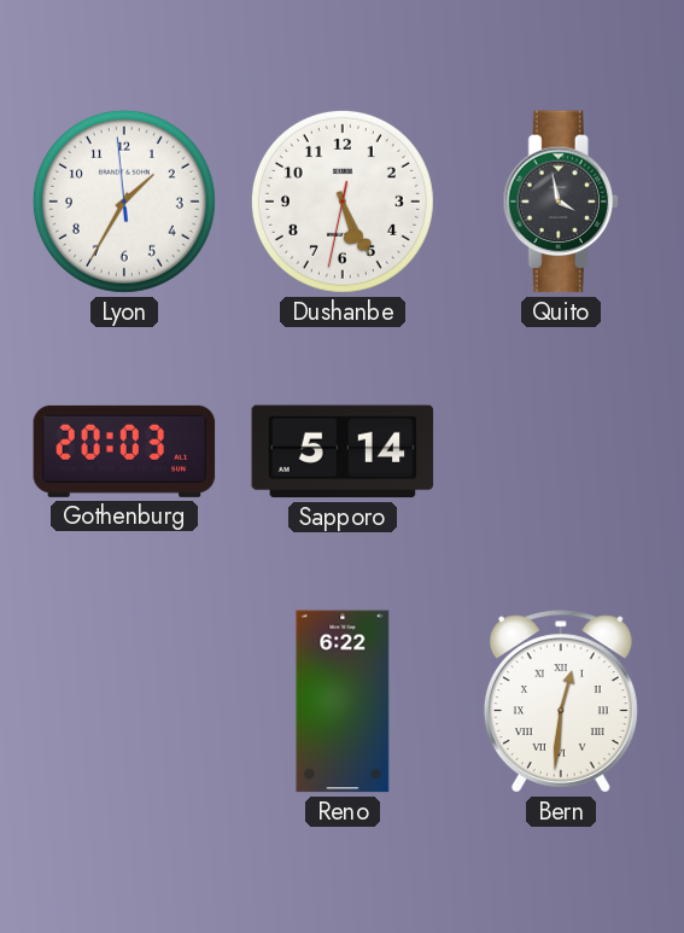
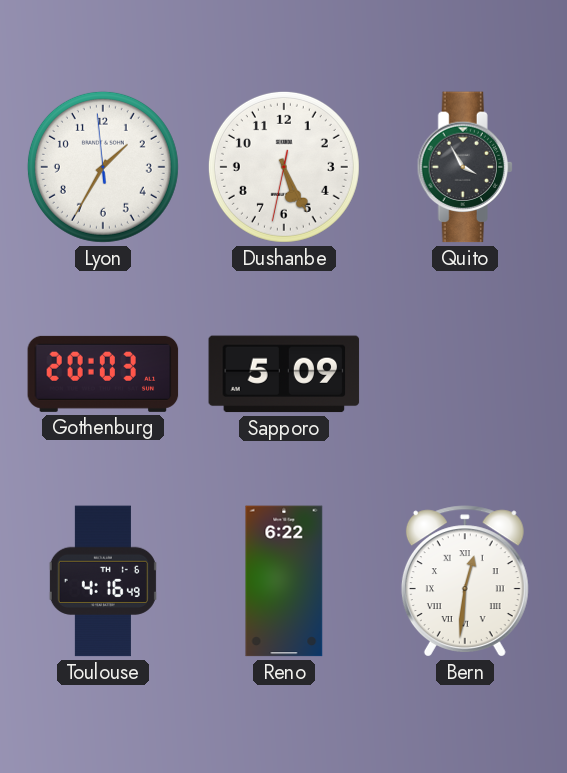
Quito: 3:58 -> 3:55
Sapporo: 5:14 -> 5:09
Toulouse: none -> 4:16
